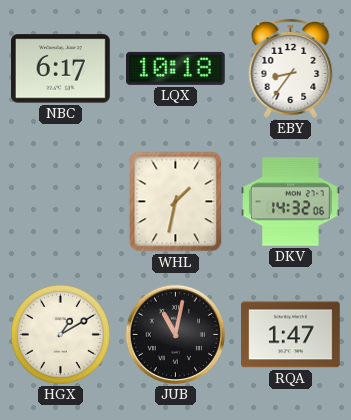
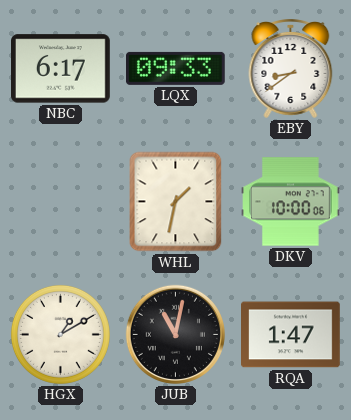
LQX: 10:18 -> 09:33
EBY: 8:36 -> 8:39
DKV: 14:32 -> 10:00
